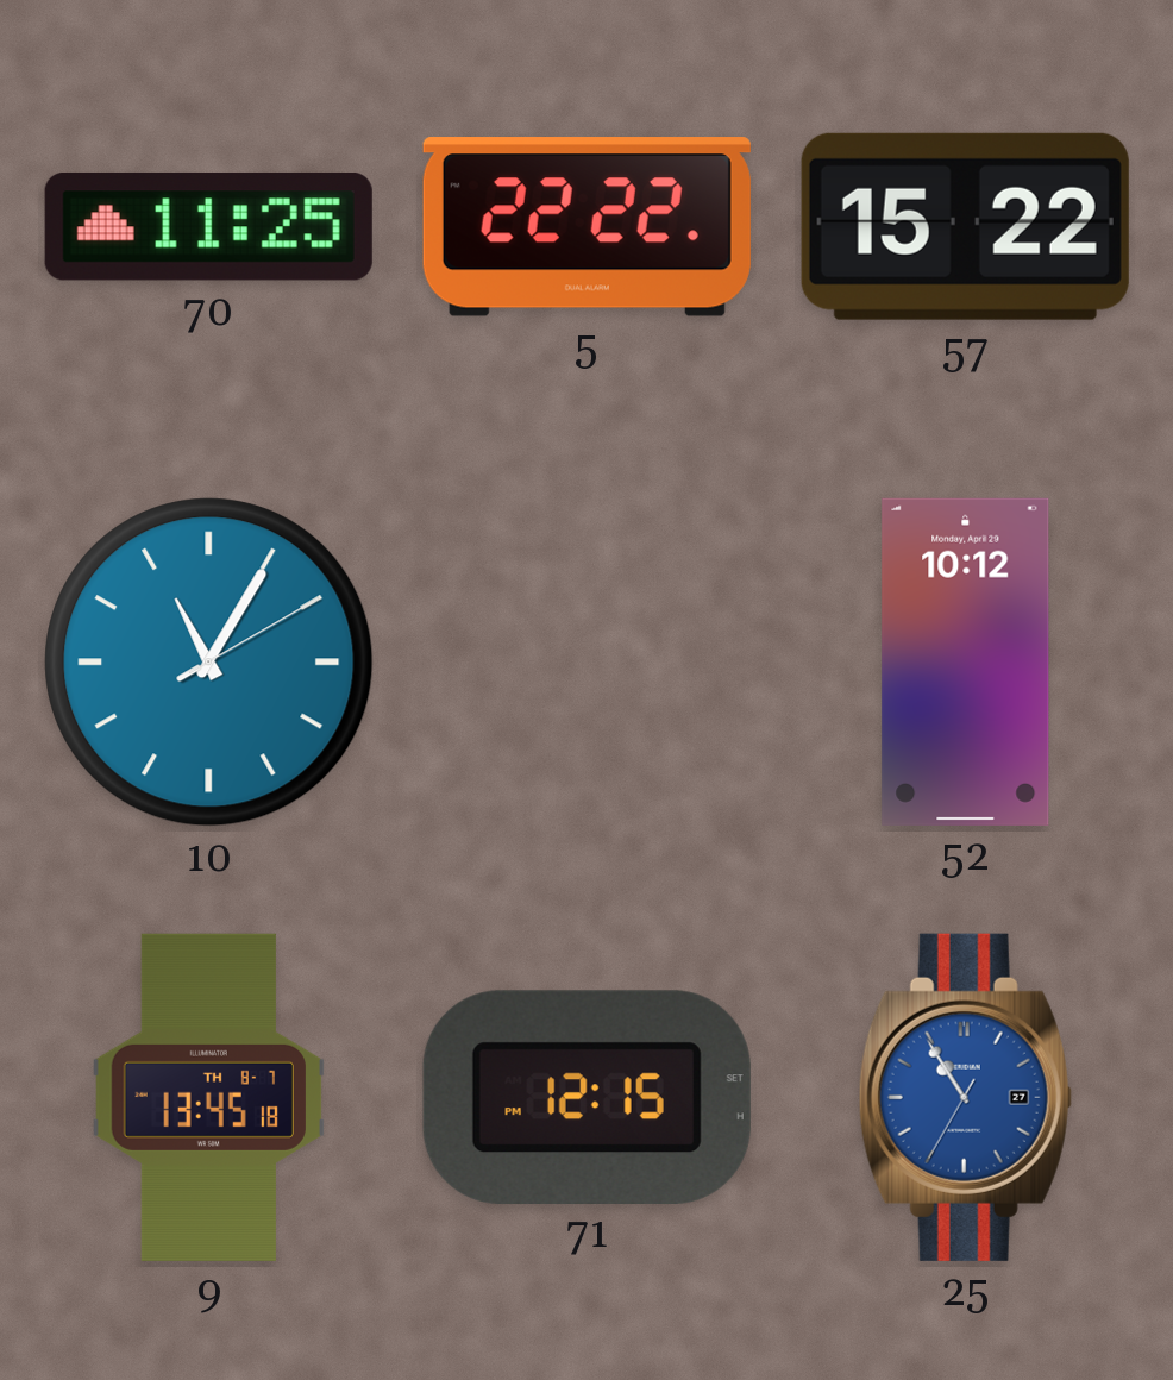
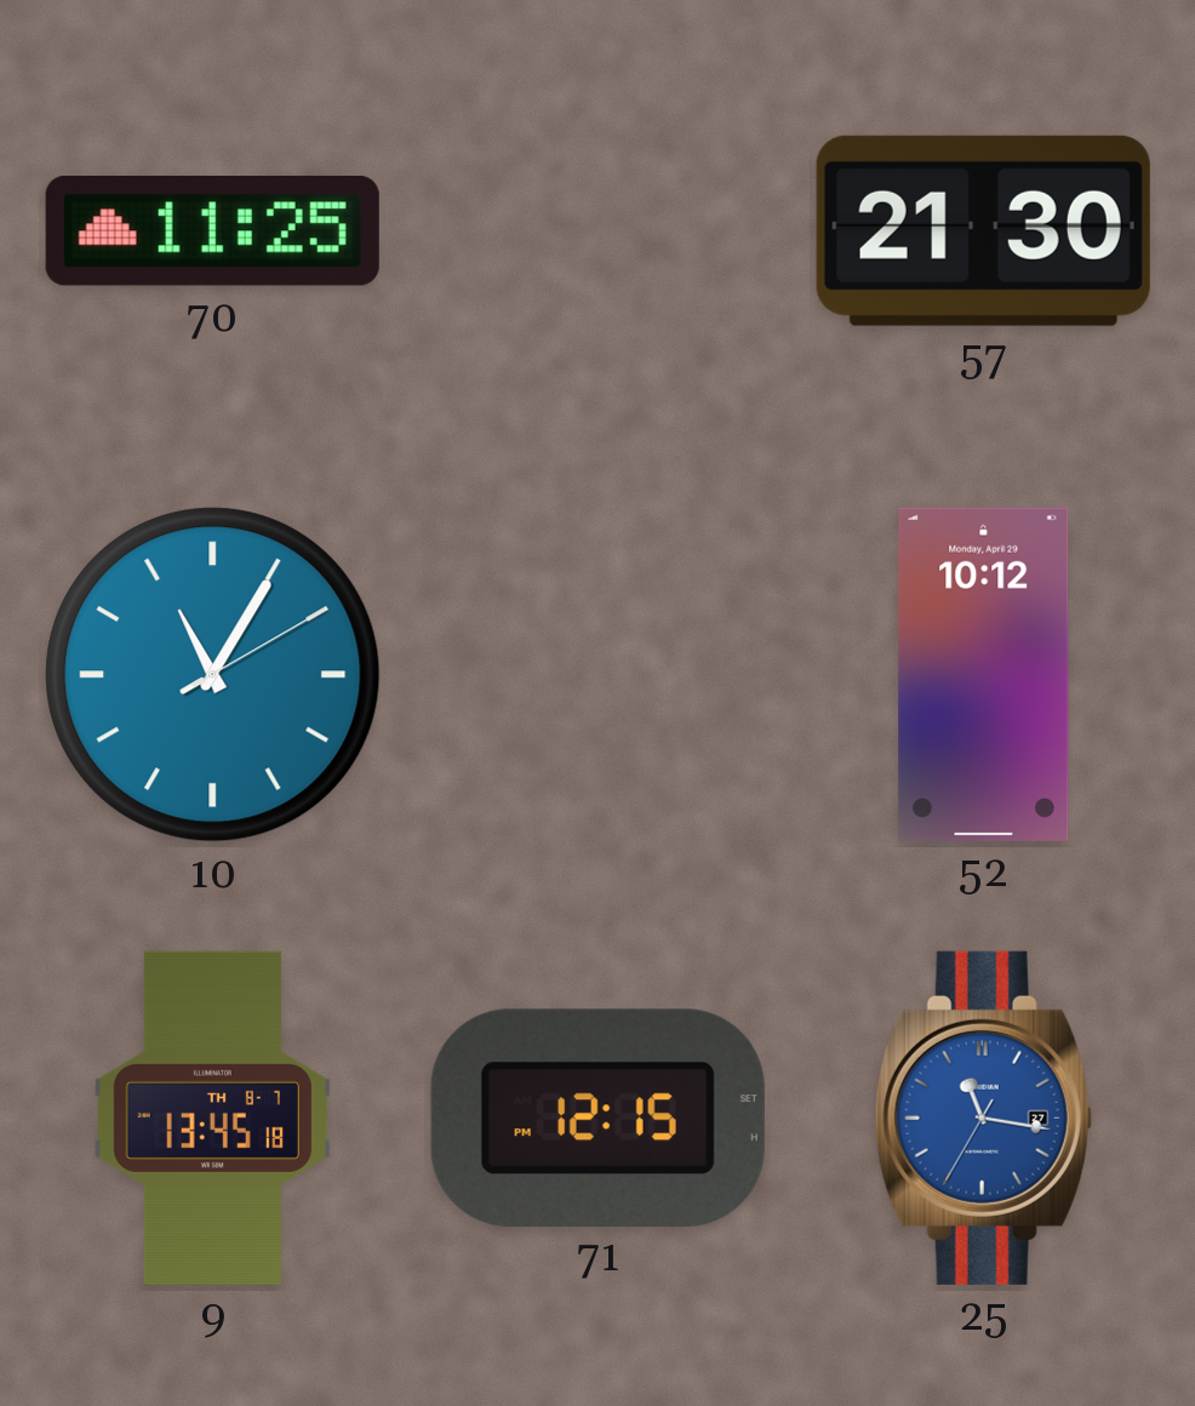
5: 22:22 -> none
57: 15:22 -> 21:30
25: 10:54 -> 11:16
